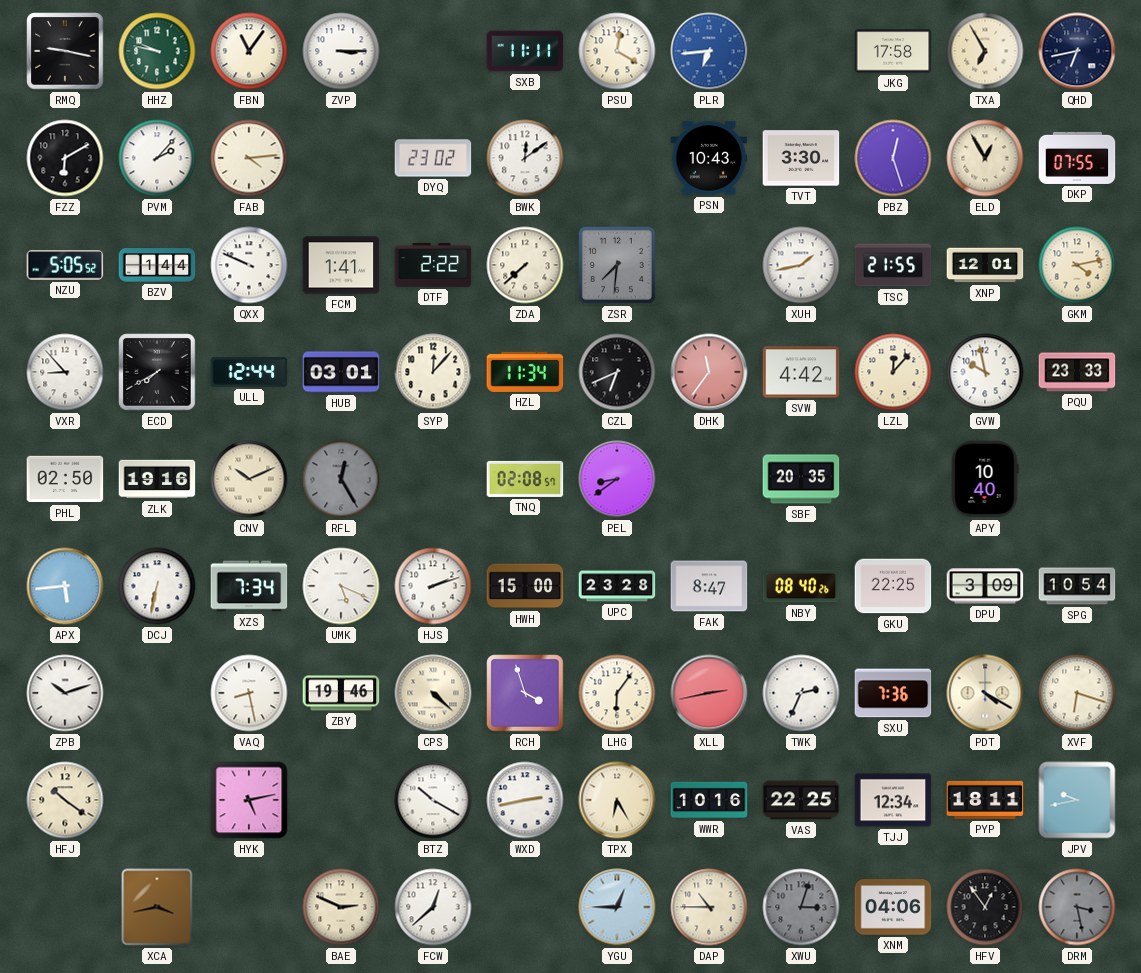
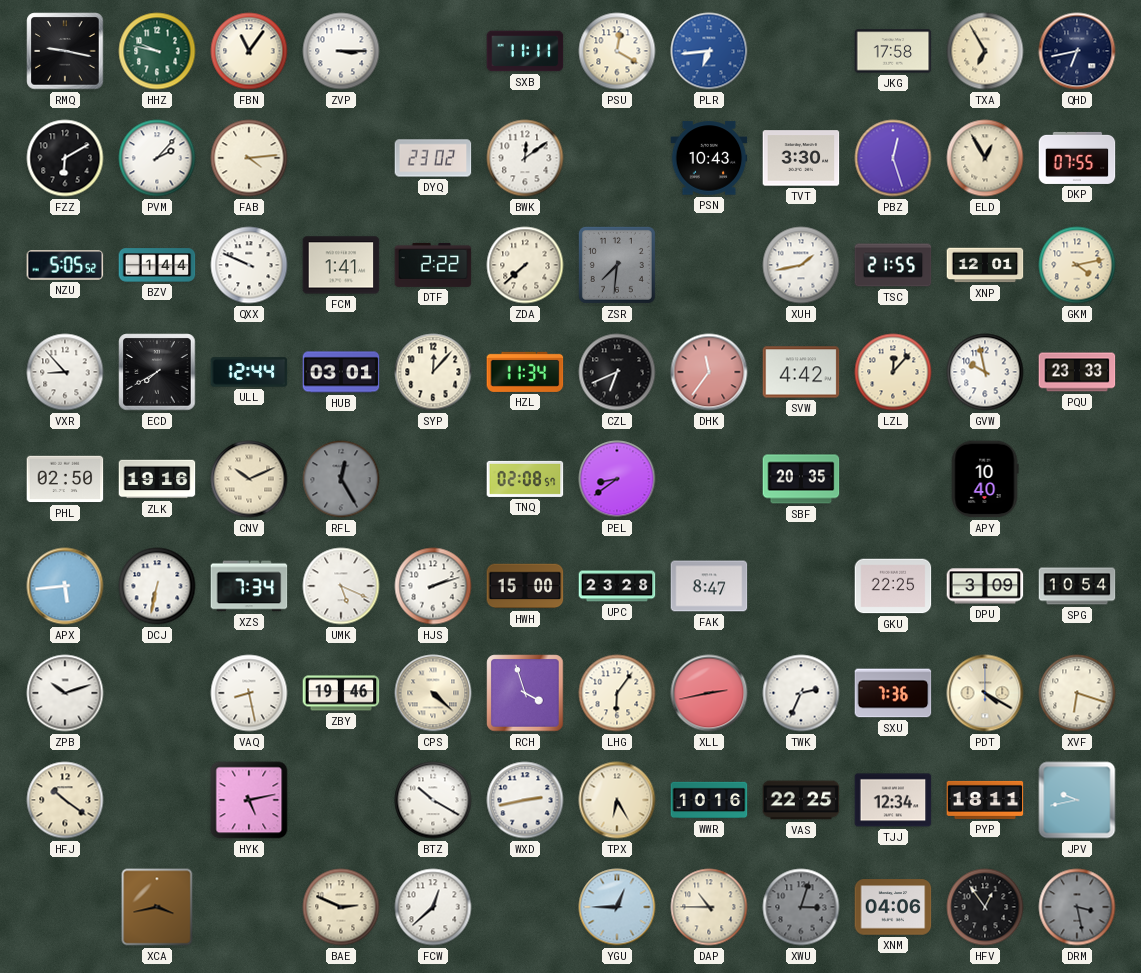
NBY: 08:40 -> none
